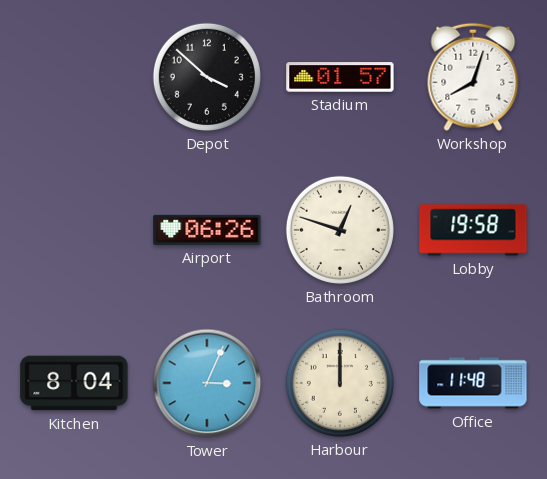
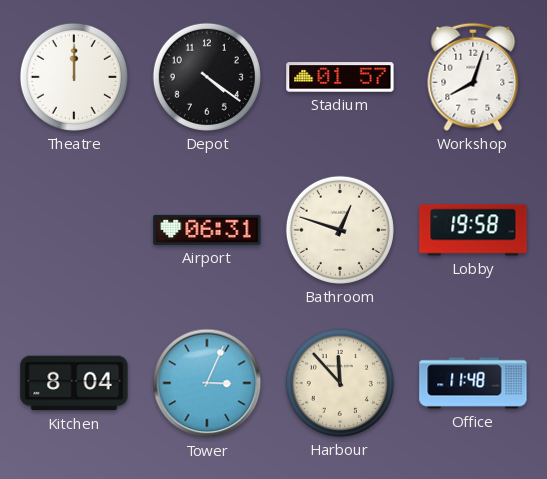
Theatre: none -> 12:00
Depot: 3:52 -> 4:21
Airport: 06:26 -> 06:31
Harbour: 12:00 -> 11:53
